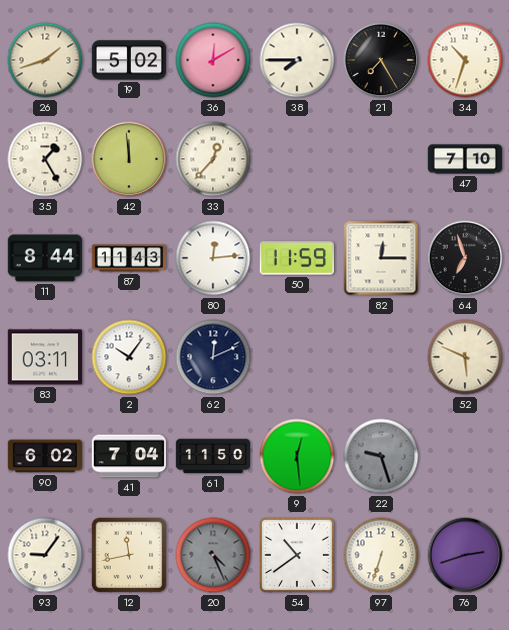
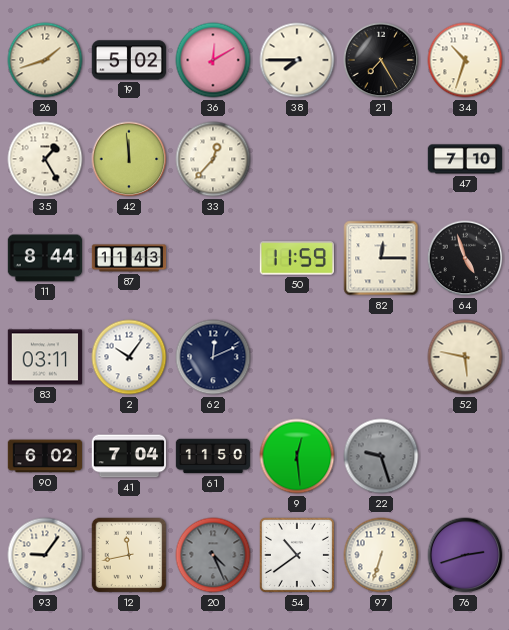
80: 12:14 -> none
64: 6:57 -> 4:57
52: 5:49 -> 5:47
